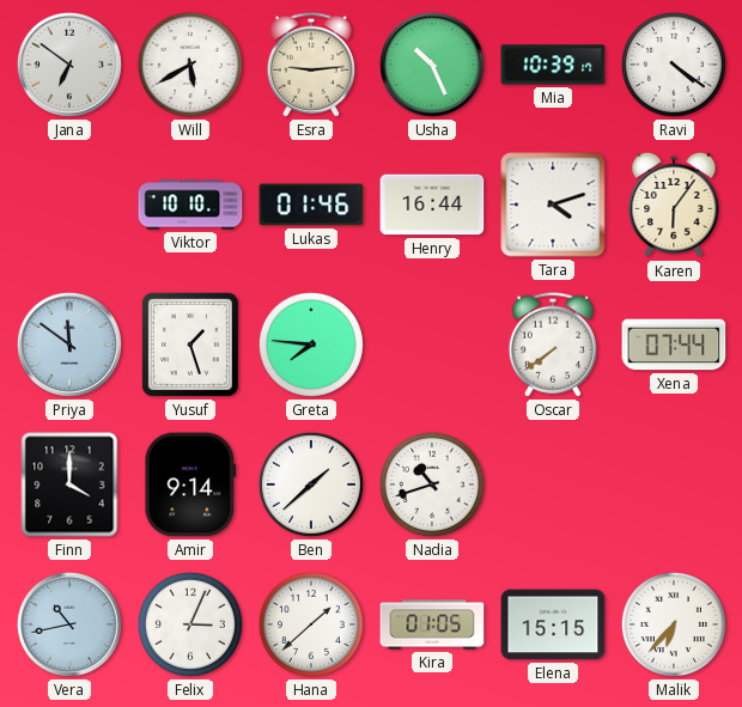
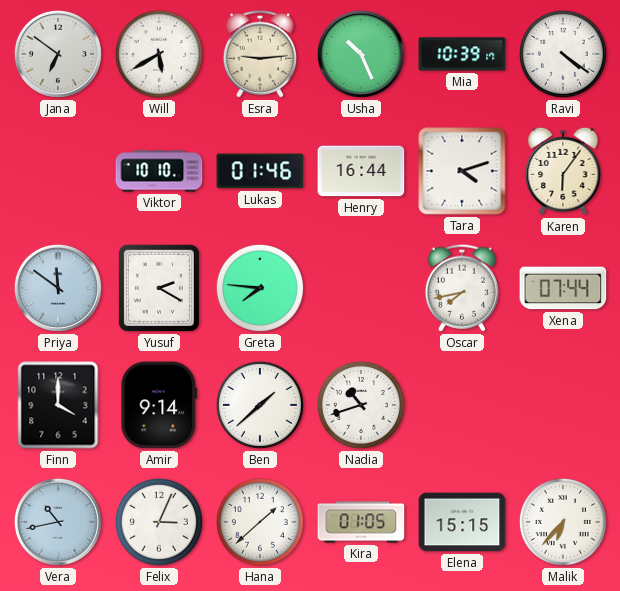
Yusuf: 1:27 -> 2:20
Oscar: 7:39 -> 7:43
